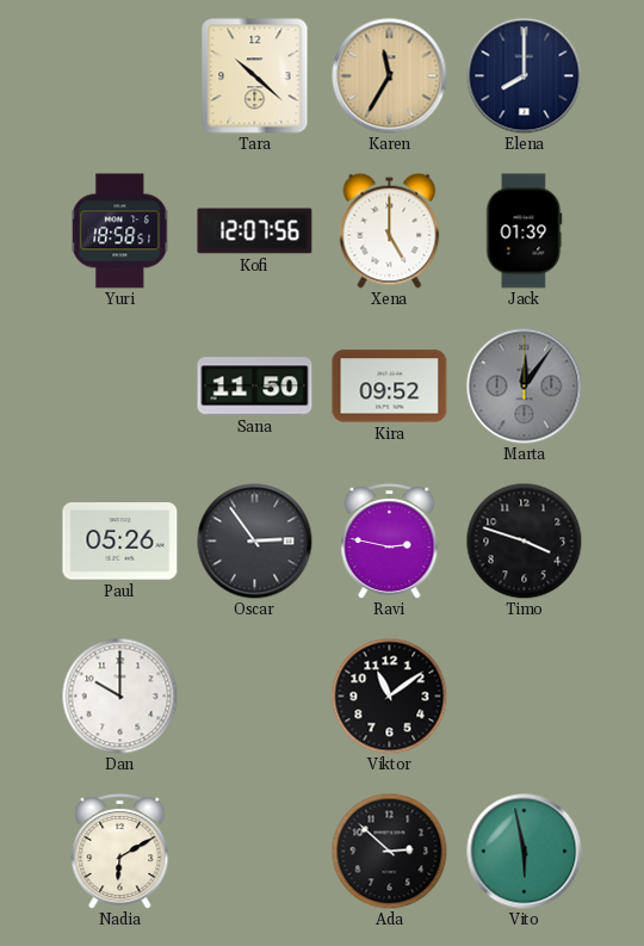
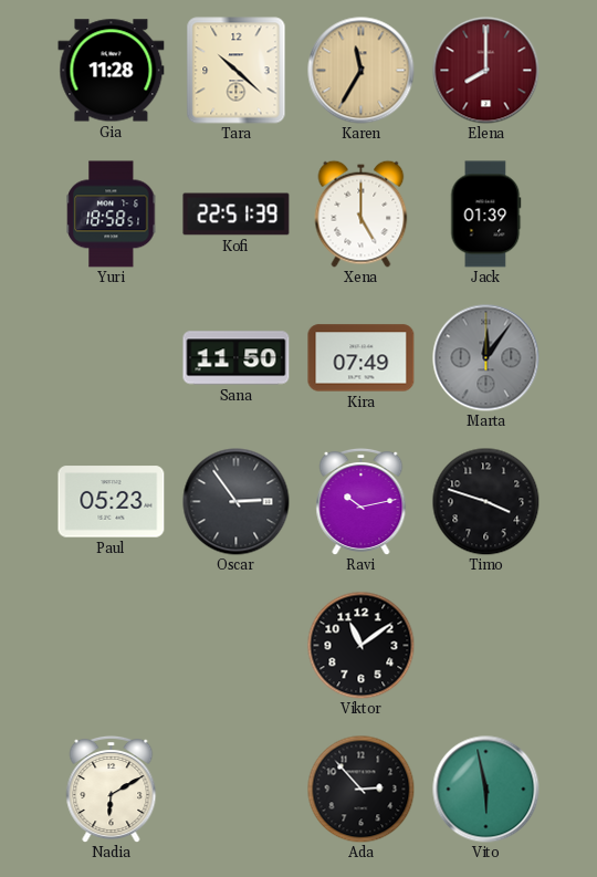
Gia: none -> 11:28
Elena dial: navy -> burgundy
Kofi: 12:07 -> 22:51
Kira: 09:52 -> 07:49
Paul: 05:26 -> 05:23
Ravi: 2:47 -> 10:13
Dan: 10:00 -> none
Ada: 2:52 -> 2:53
